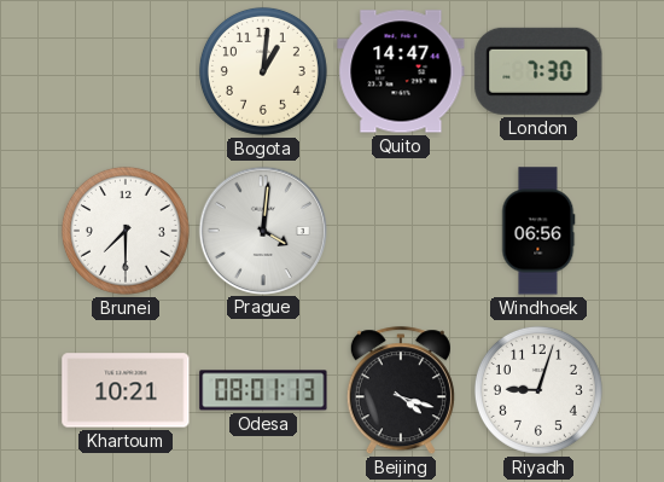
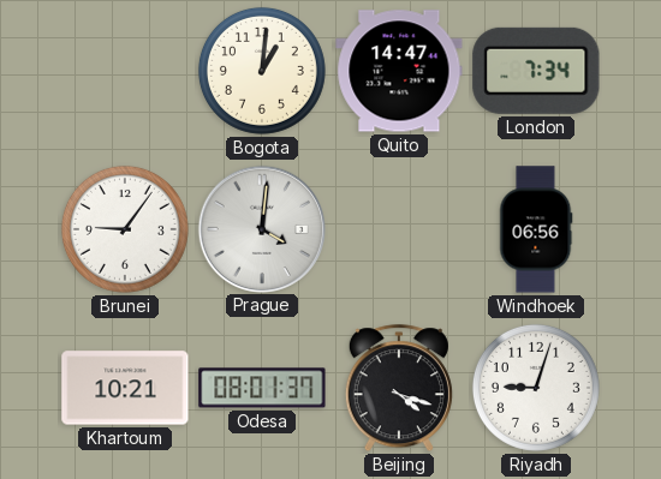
London: 7:30 -> 7:34
Brunei: 7:30 -> 9:06
Odesa: 08:01:13 -> 08:01:37
